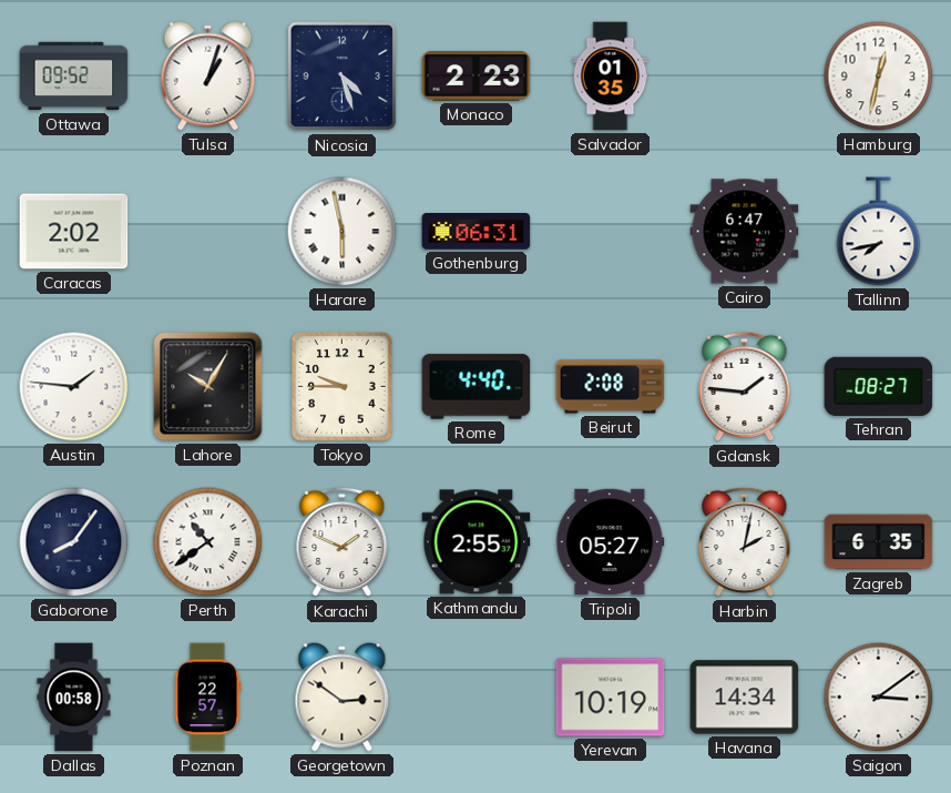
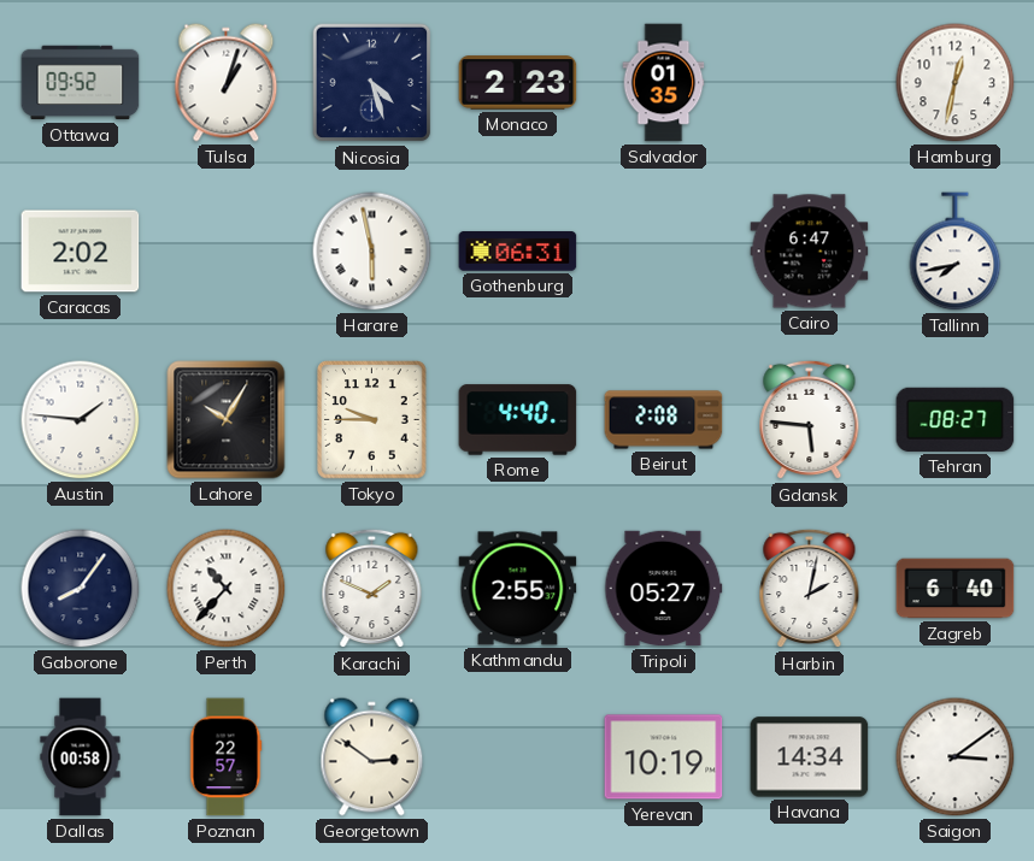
Gdansk: 1:46 -> 5:46
Perth: 10:39 -> 10:37
Zagreb: 6:35 -> 6:40
